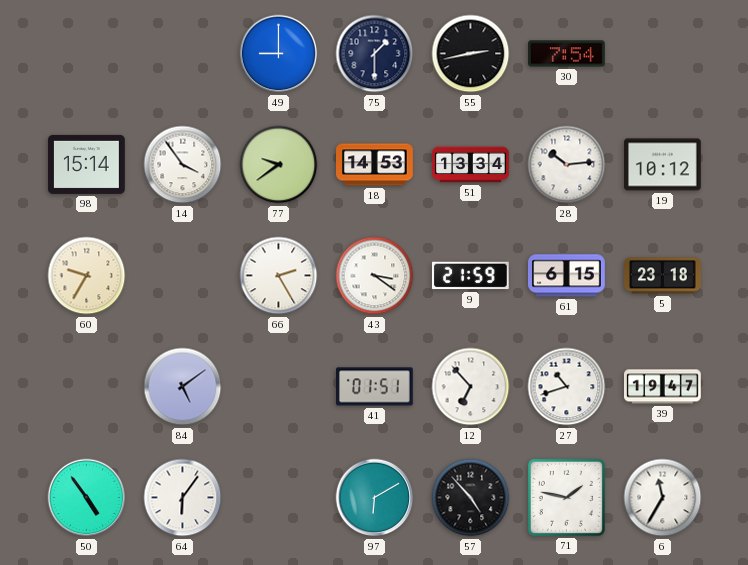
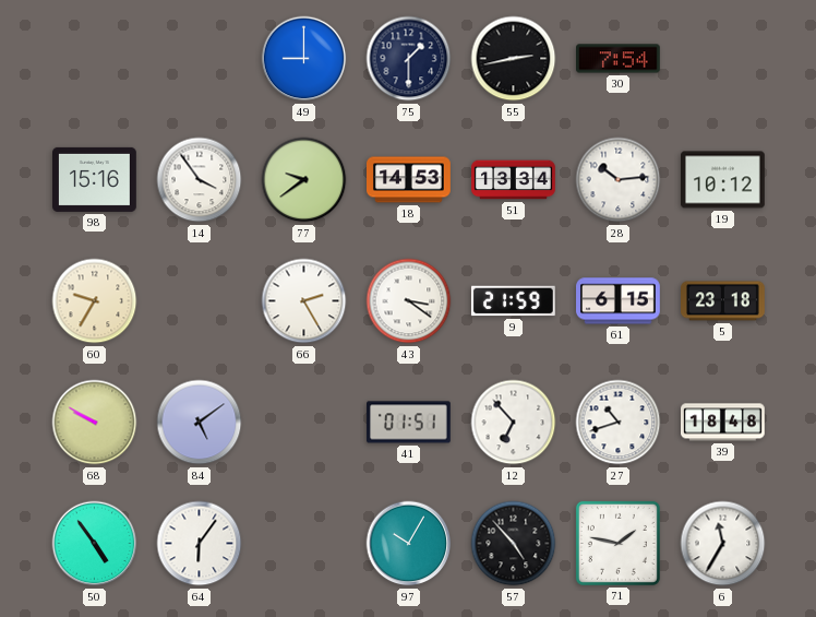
98: 15:14 -> 15:16
68: none -> 9:50
39: 19:47 -> 18:48
97: 6:10 -> 10:05
